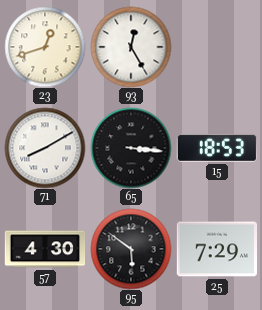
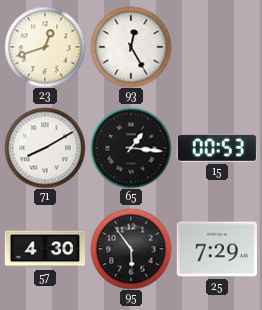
65: 3:16 -> 1:16
15: 18:53 -> 00:53
95: 5:51 -> 5:54
